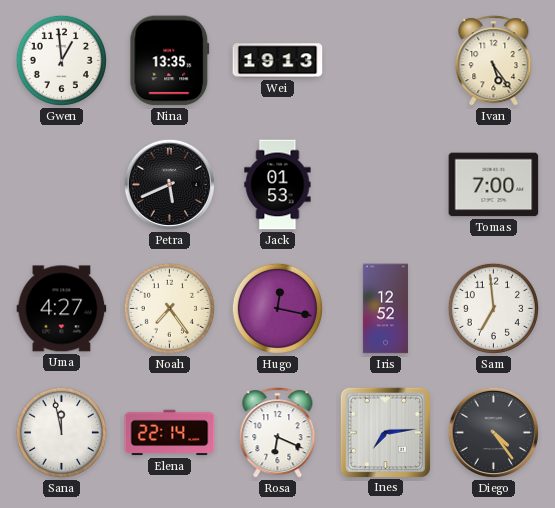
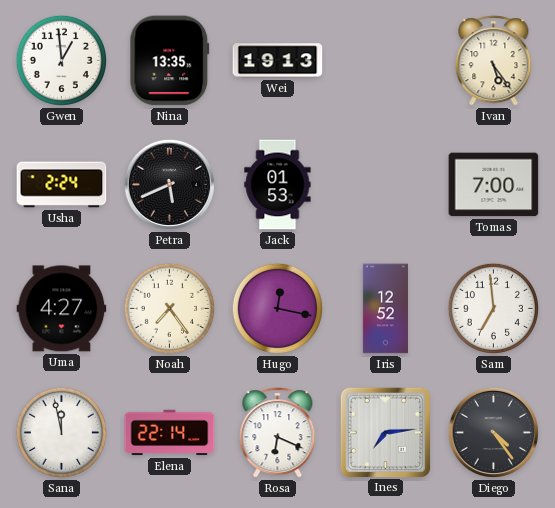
Usha: none -> 2:24
